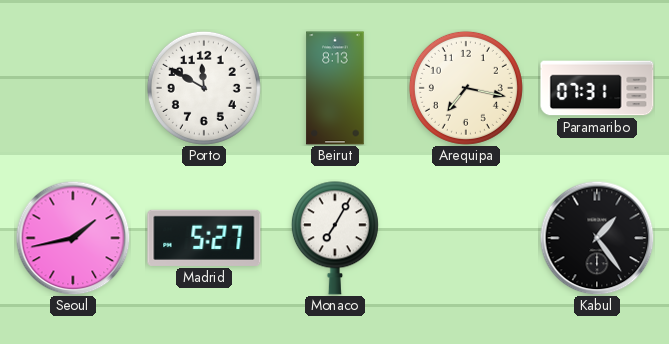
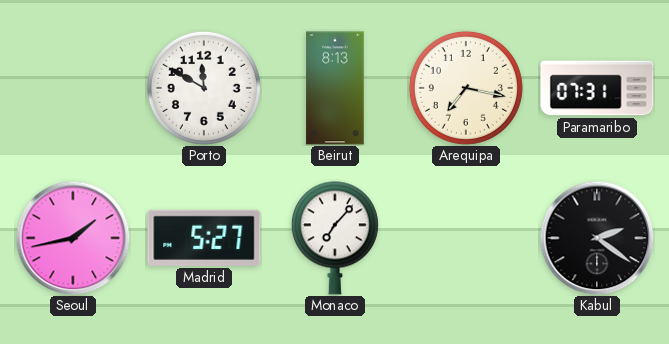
Monaco: 7:05 -> 7:07
Kabul: 1:24 -> 2:21
